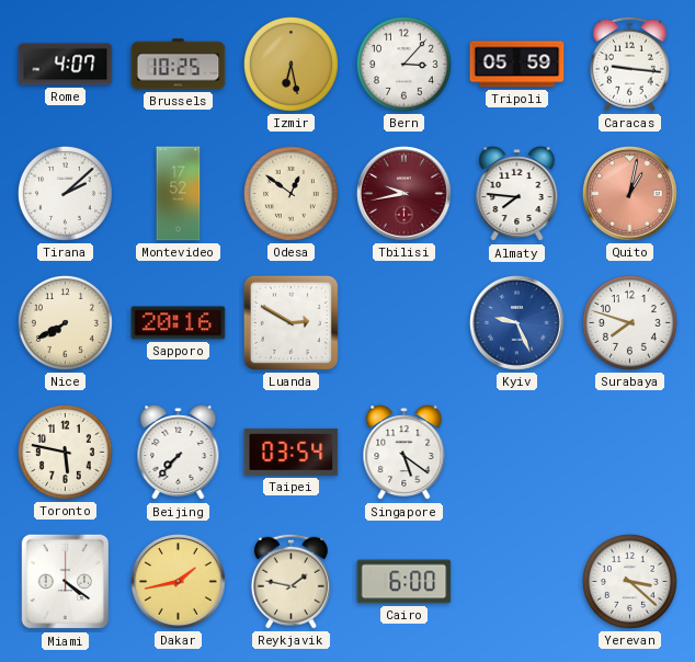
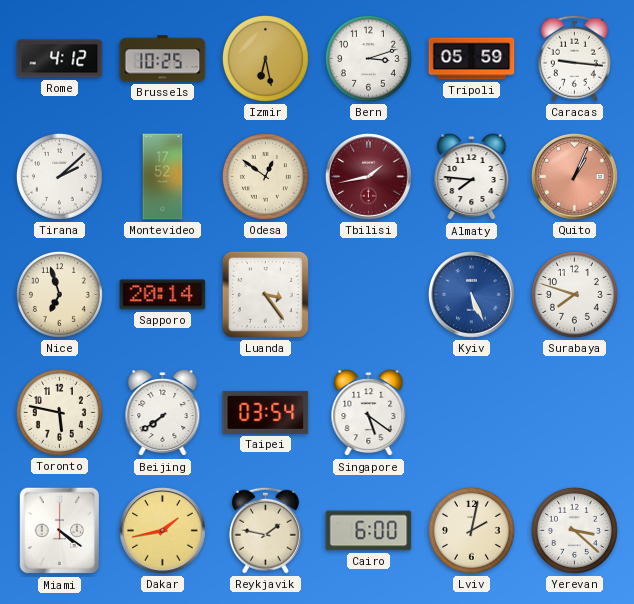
Rome: 4:07 -> 4:12
Bern: 3:07 -> 3:12
Tbilisi: 9:43 -> 1:43
Quito: 1:02 -> 1:04
Nice: 7:40 -> 6:57
Sapporo: 20:16 -> 20:14
Luanda: 2:50 -> 3:24
Kyiv: 9:26 -> 5:26
Beijing: 7:37 -> 7:39
Lviv: none -> 2:02
